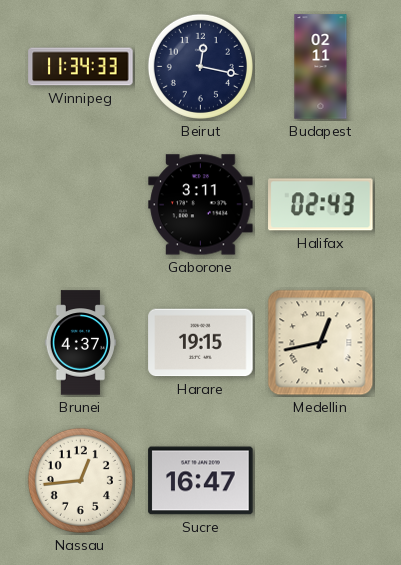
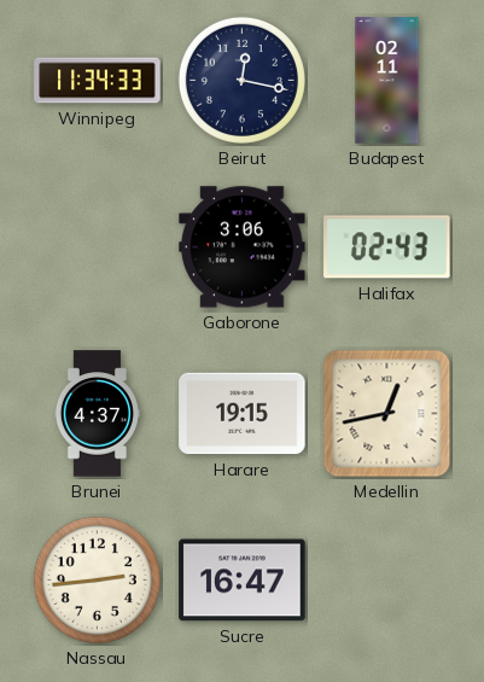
Gaborone: 3:11 -> 3:06
Nassau: 12:44 -> 2:44
